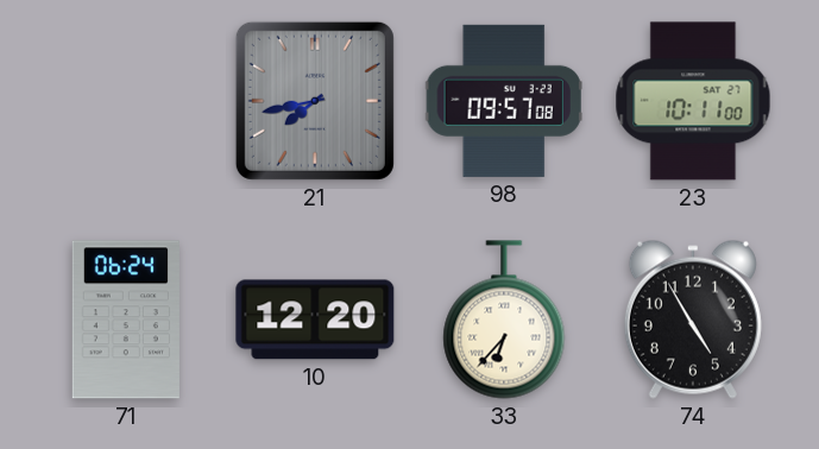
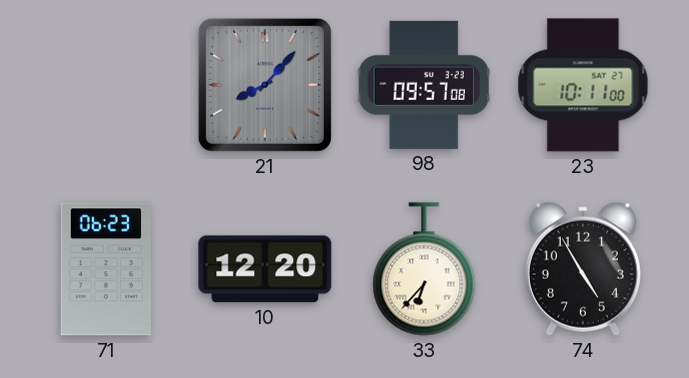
21: 7:43 -> 8:07
71: 06:24 -> 06:23
